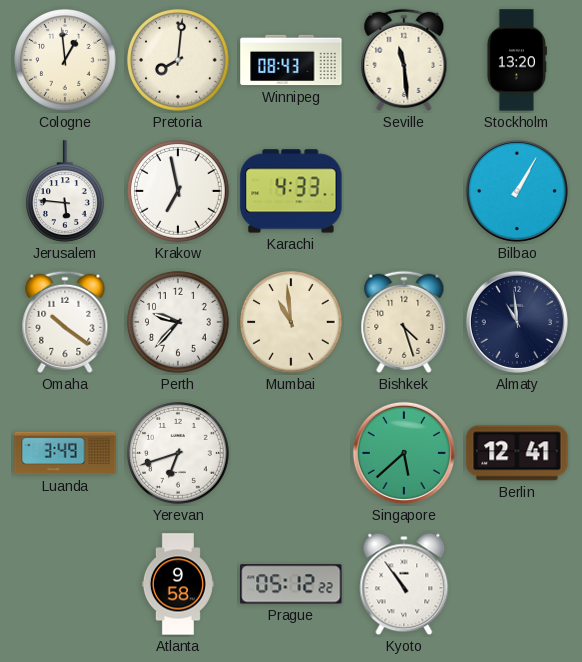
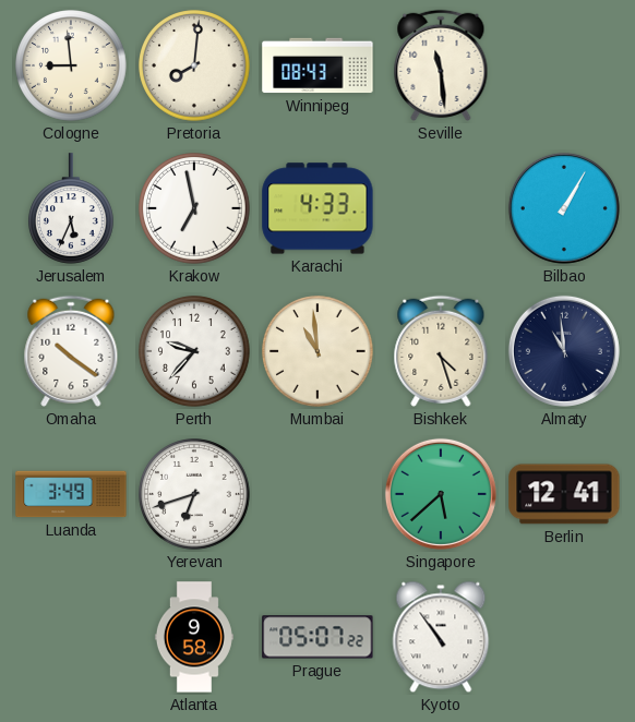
Cologne: 12:59 -> 8:59
Stockholm: 13:20 -> none
Jerusalem: 5:46 -> 5:34
Prague: 05:12 -> 05:07
